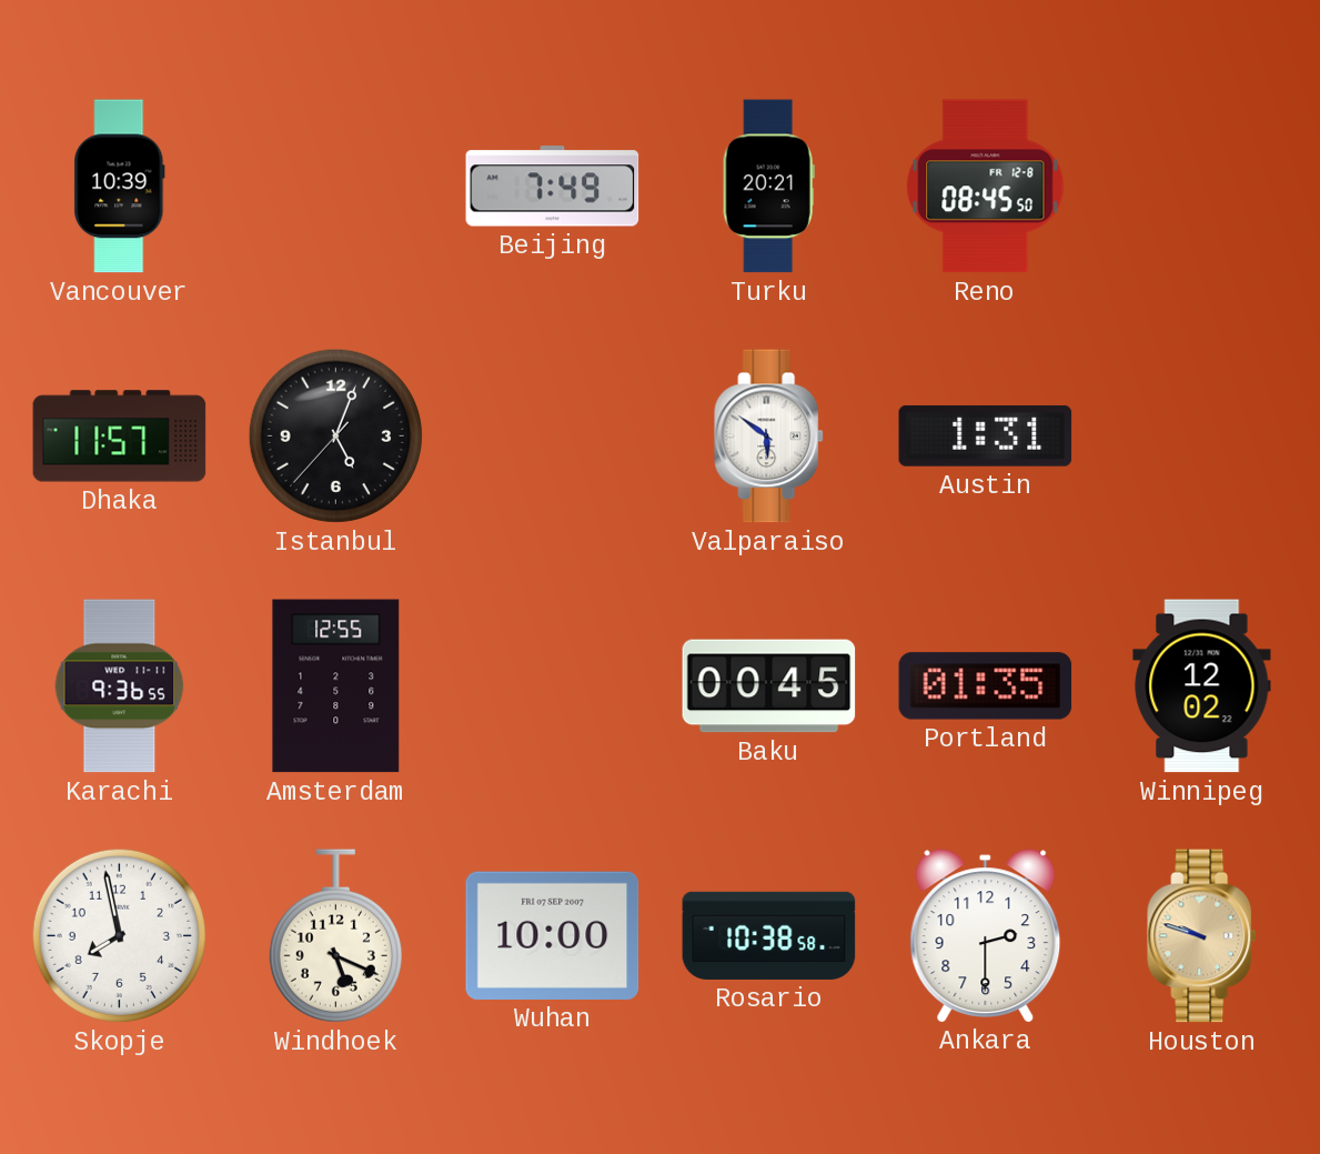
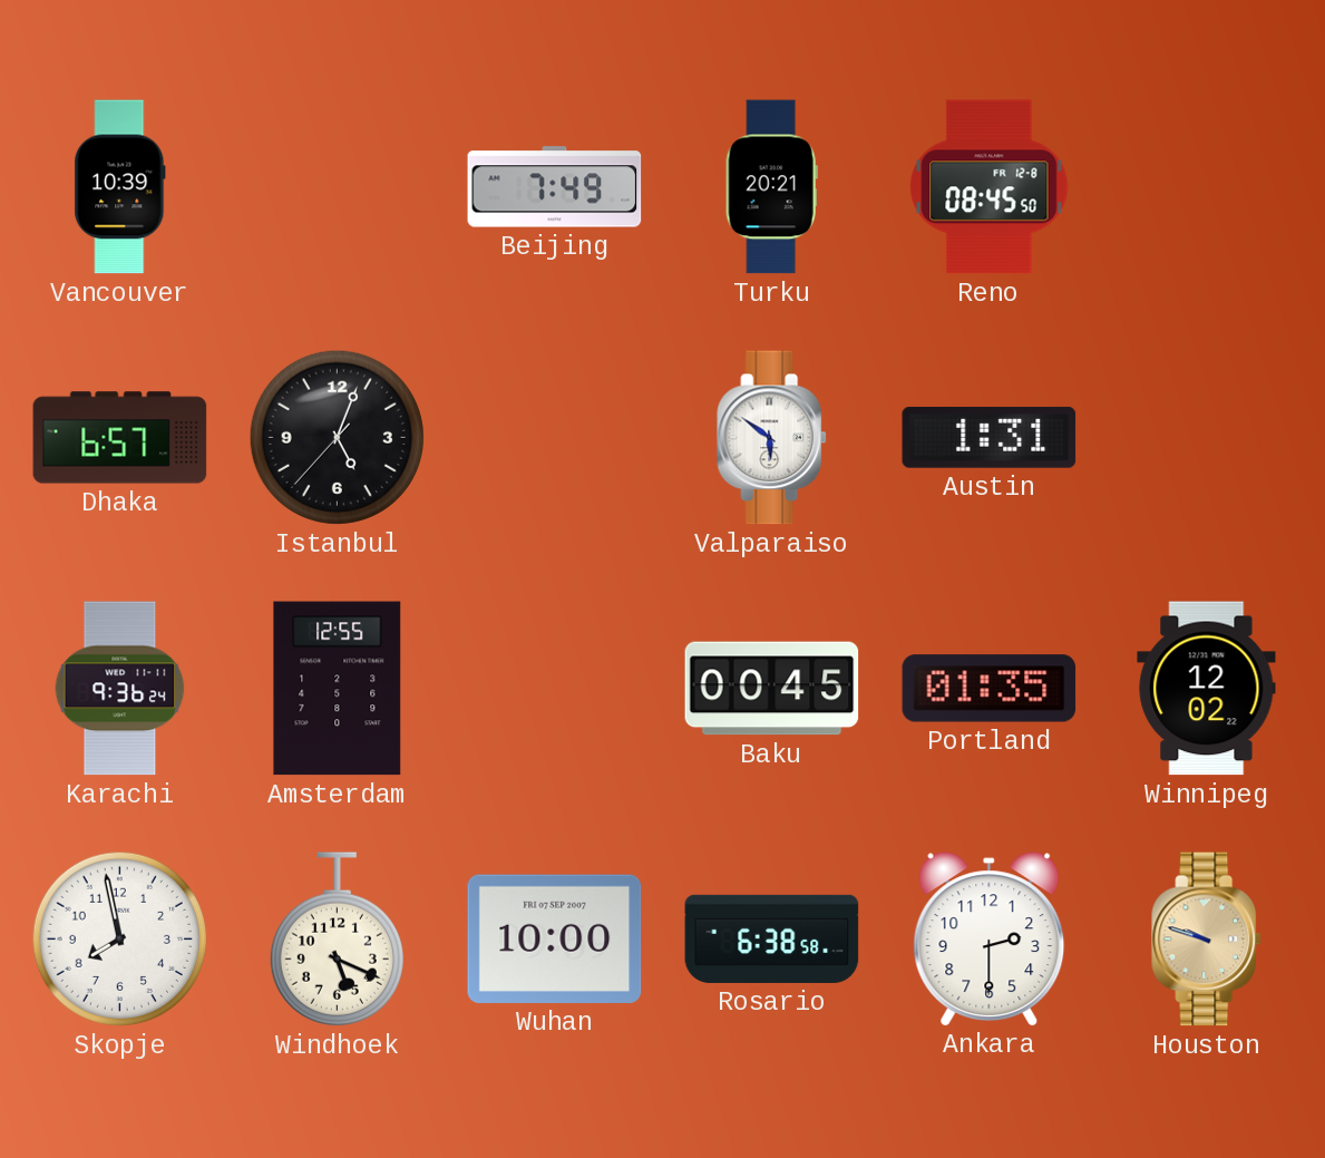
Dhaka: 11:57 -> 6:57
Karachi: 9:36:55 -> 9:36:24
Rosario: 10:38 -> 6:38
